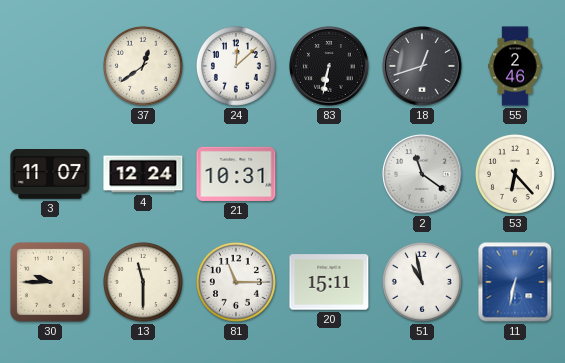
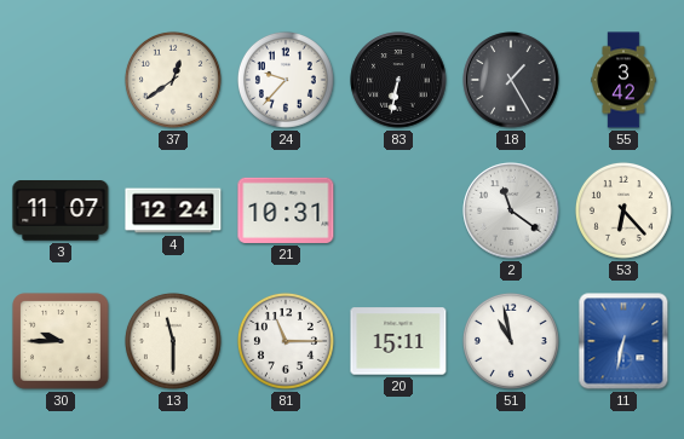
24: 12:08 -> 9:37
18: 12:42 -> 1:25
55: 2:46 -> 3:42
